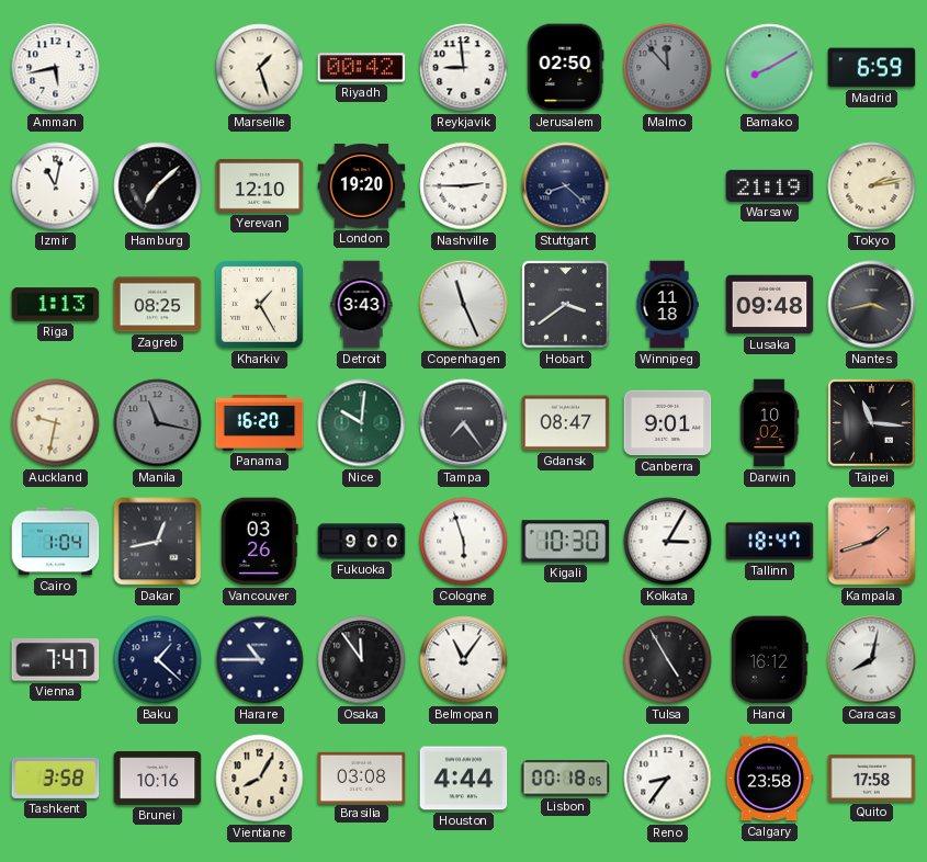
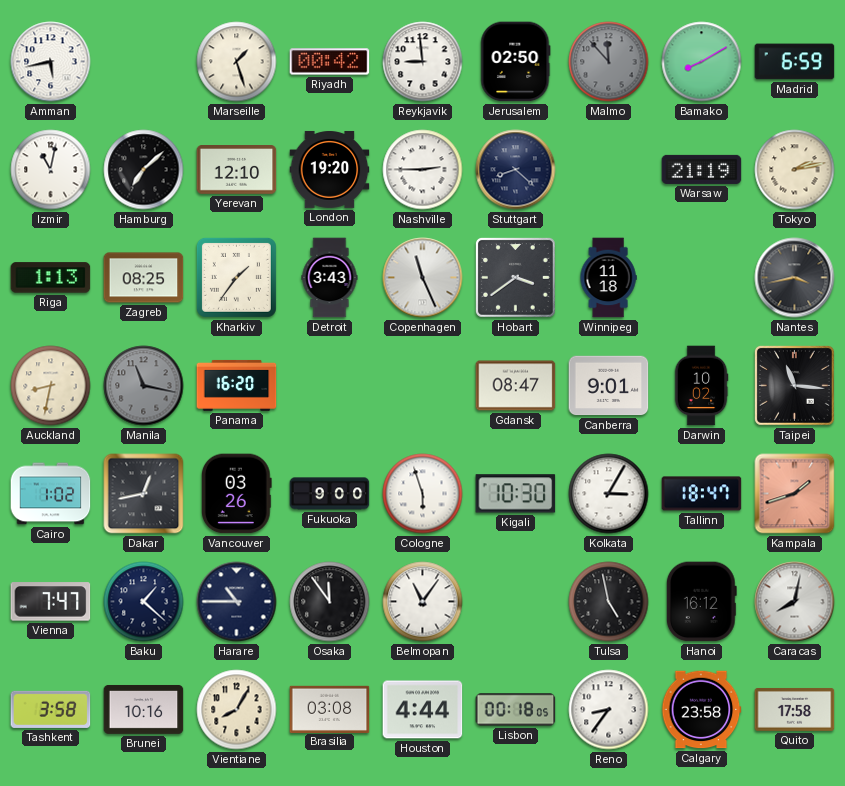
Kharkiv: 1:25 -> 1:36
Lusaka: 09:48 -> none
Auckland: 9:32 -> 8:32
Nice: 10:01 -> none
Tampa: 7:24 -> none
Cairo: 1:04 -> 1:02
Tulsa: 4:55 -> 4:58
